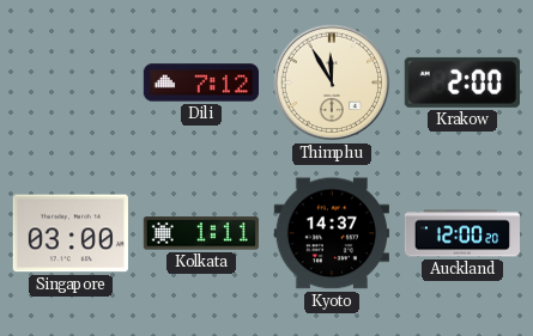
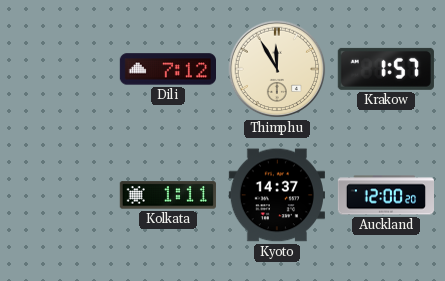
Krakow: 2:00 -> 1:57
Singapore: 03:00 -> none
